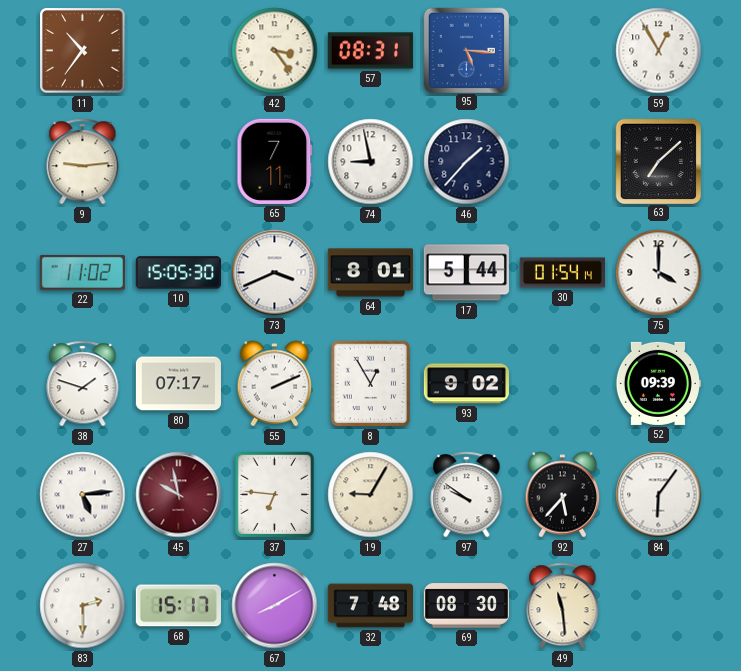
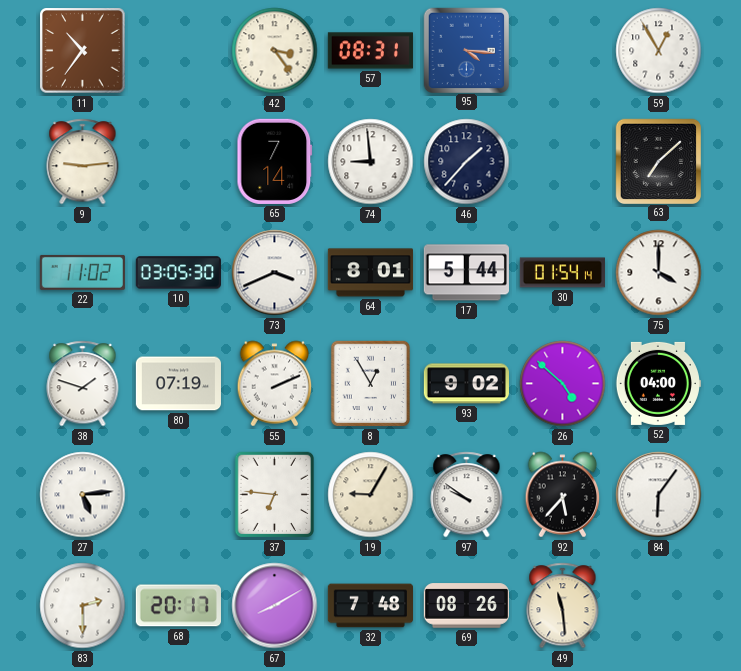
95: 5:16 -> 4:16
65: 7:11 -> 7:14
74: 8:58 -> 8:59
10: 15:05 -> 03:05
80: 07:17 -> 07:19
26: none -> 4:52
52: 09:39 -> 04:00
45: 9:58 -> none
68: 15:17 -> 20:17
69: 08:30 -> 08:26
